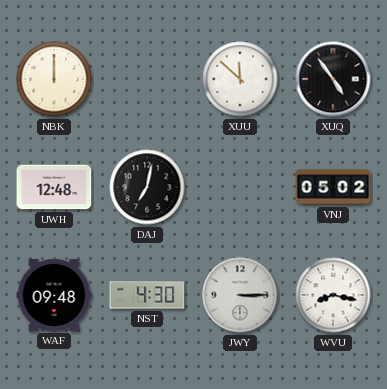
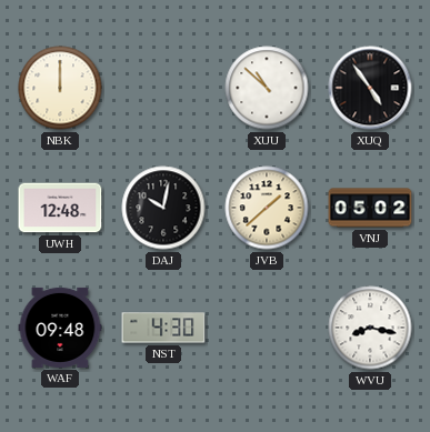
XUU: 11:52 -> 10:52
DAJ: 7:02 -> 10:02
JVB: none -> 1:38
JWY: 3:15 -> none
